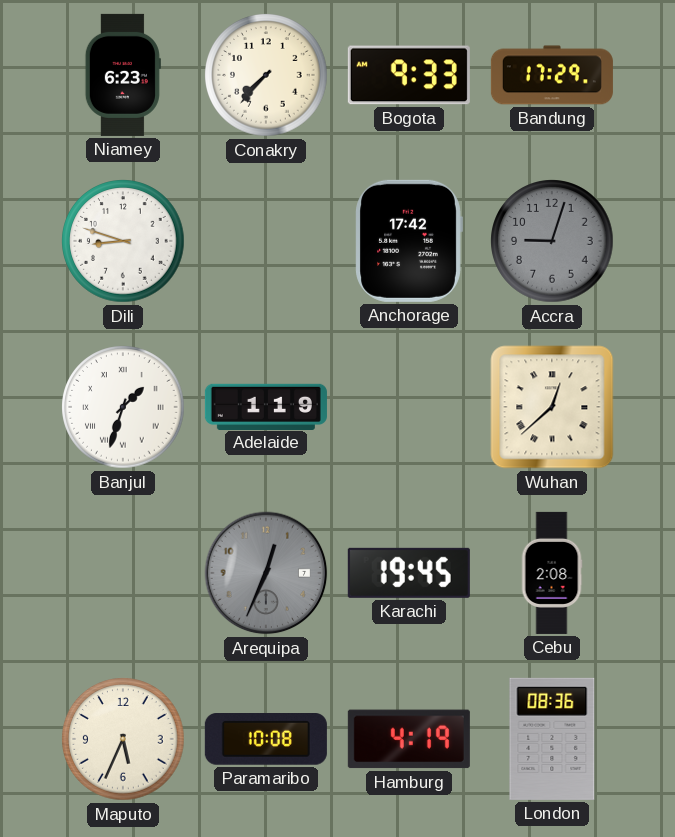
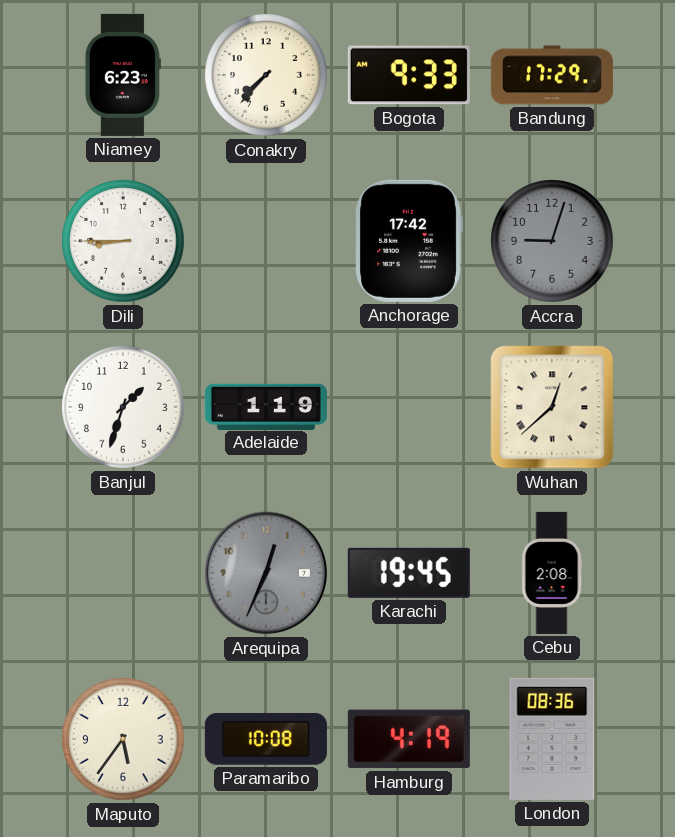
Dili: 8:48 -> 8:45
Banjul numerals: Roman -> Arabic
Maputo: 5:34 -> 5:36
